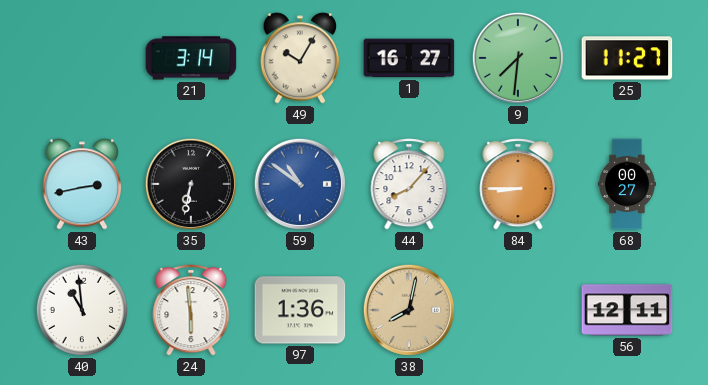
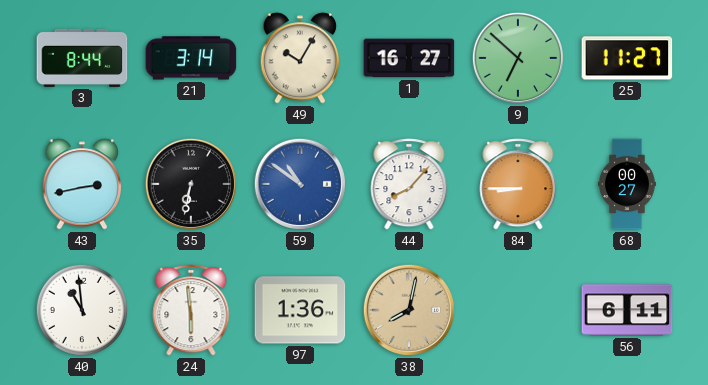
3: none -> 8:44
9: 7:31 -> 6:52
56: 12:11 -> 6:11
